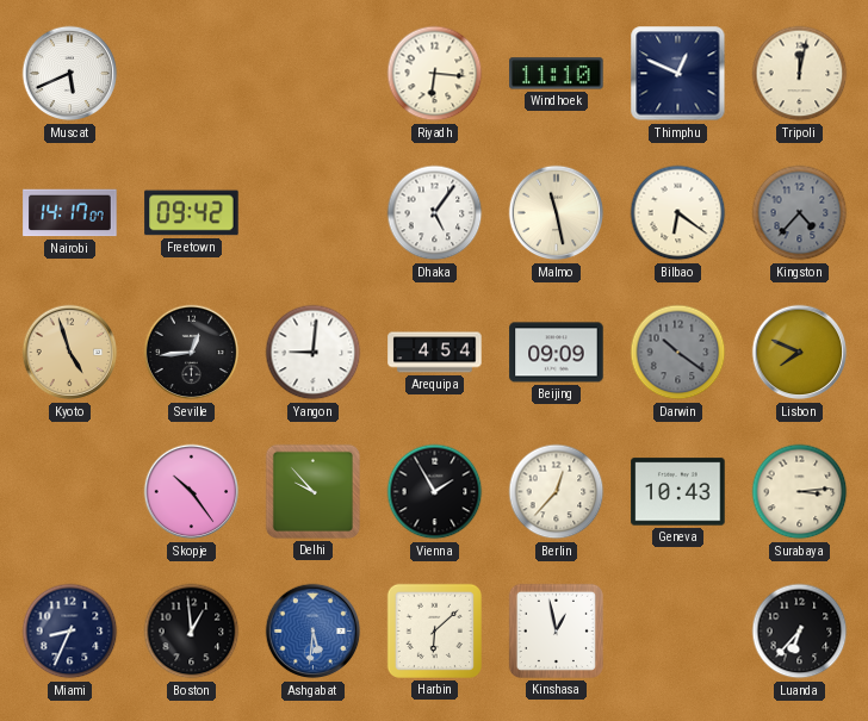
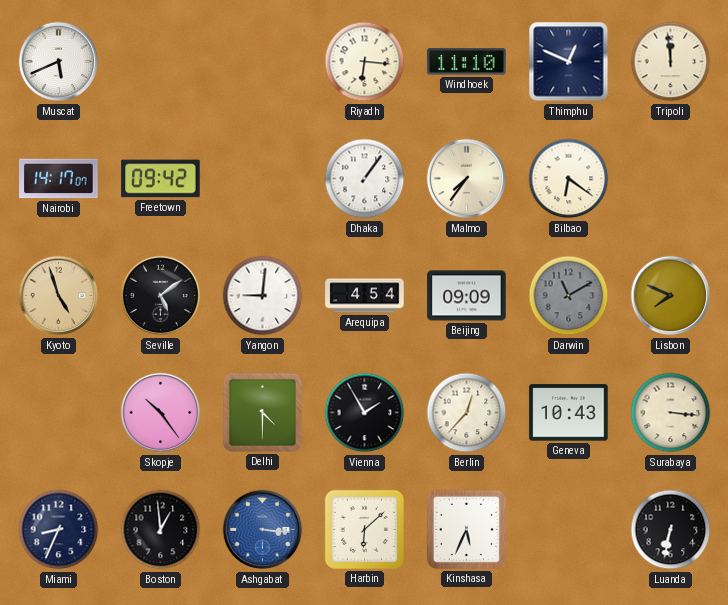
Tripoli: 12:02 -> 11:59
Dhaka: 5:06 -> 1:06
Malmo: 11:28 -> 7:36
Kingston: 4:37 -> none
Seville: 12:44 -> 5:09
Darwin: 10:21 -> 11:10
Delhi: 9:53 -> 4:30
Surabaya: 3:14 -> 3:16
Ashgabat: 5:31 -> 3:16
Kinshasa: 12:58 -> 5:34
Luanda: 6:37 -> 6:32
